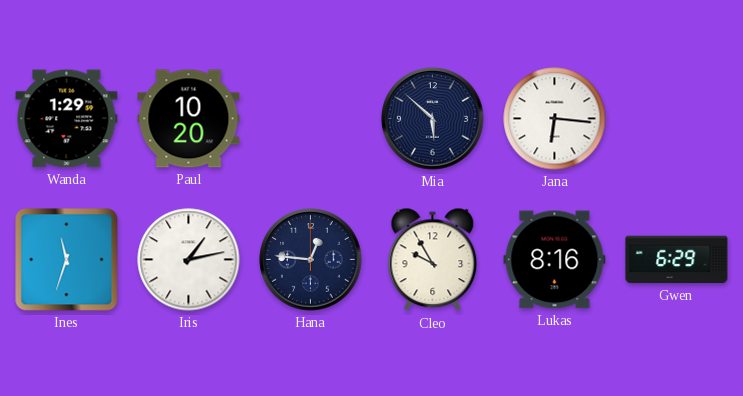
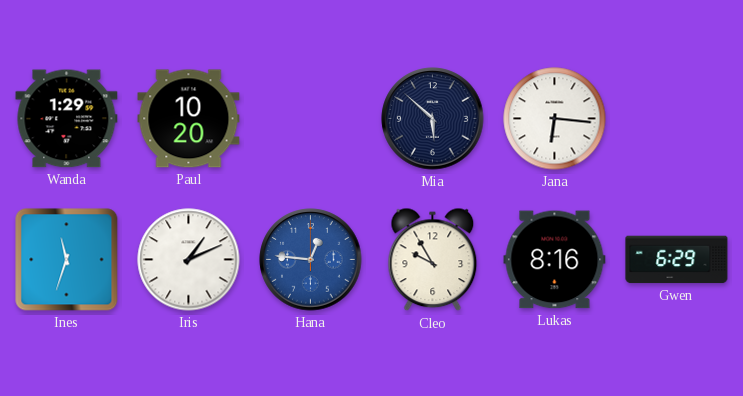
Iris: 1:13 -> 1:11
Hana dial: navy -> blue
